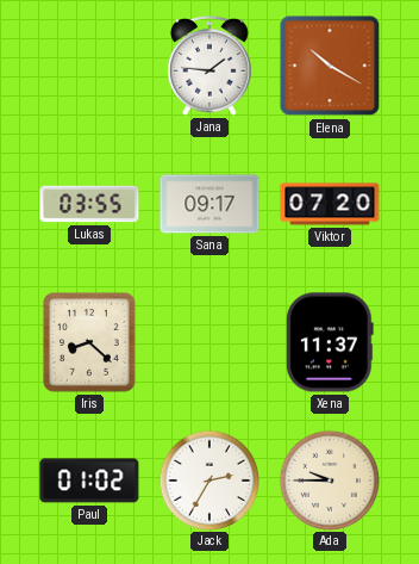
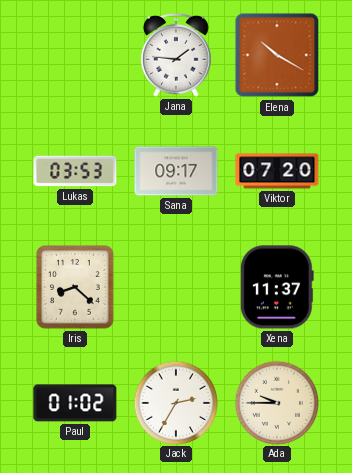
Lukas: 03:55 -> 03:53
